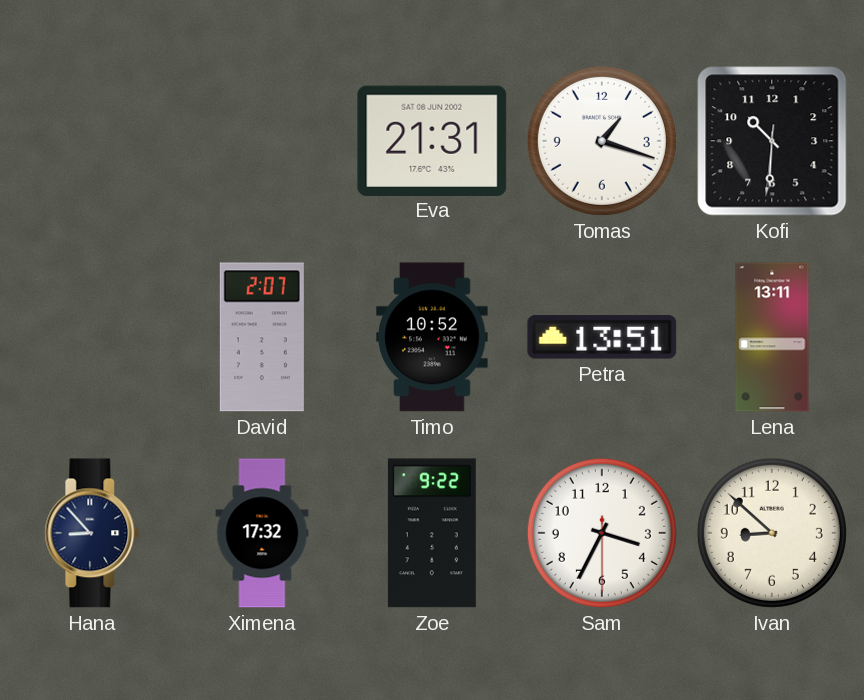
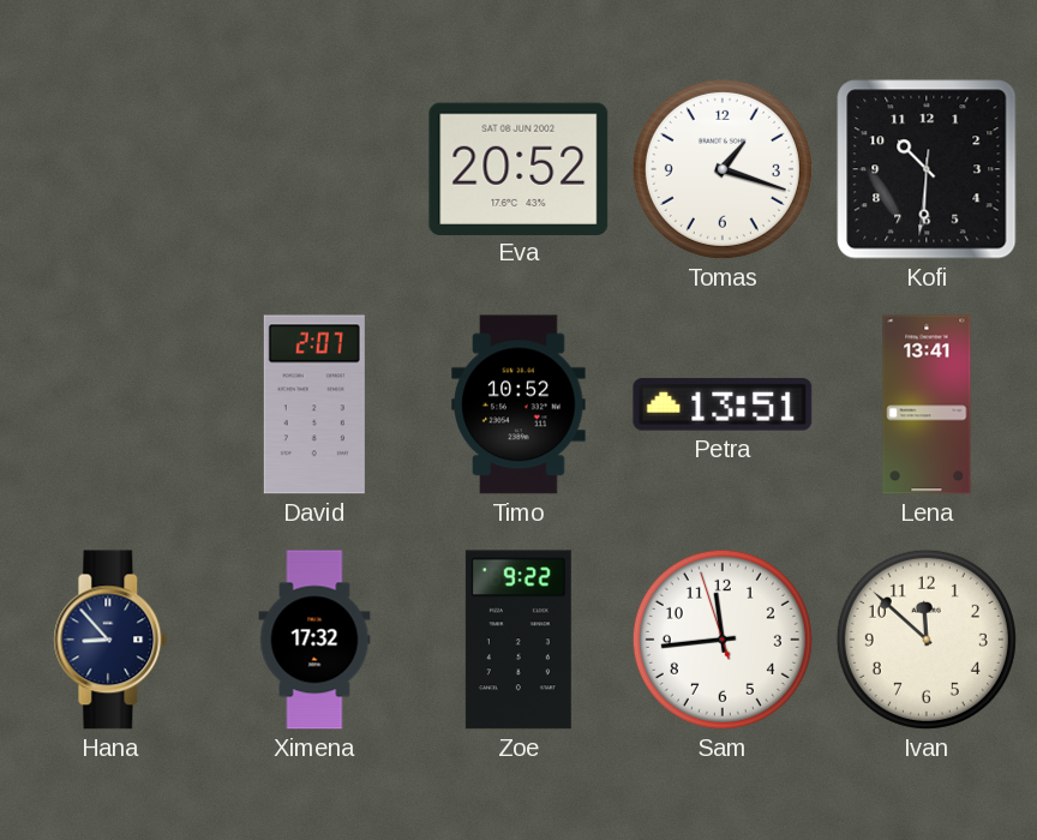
Eva: 21:31 -> 20:52
Lena: 13:11 -> 13:41
Sam: 3:34 -> 11:43
Ivan: 8:52 -> 11:52
